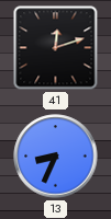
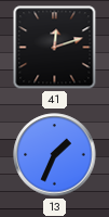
13: 8:34 -> 1:34
